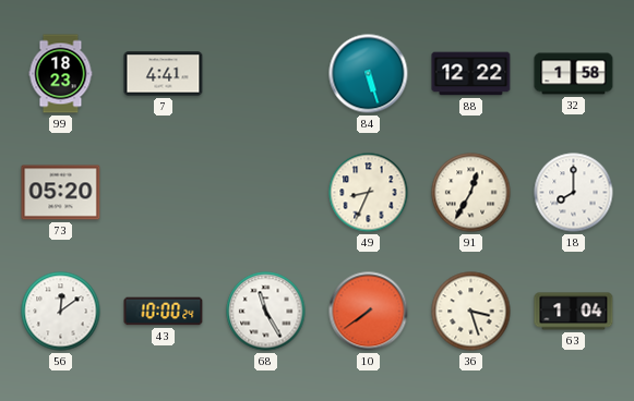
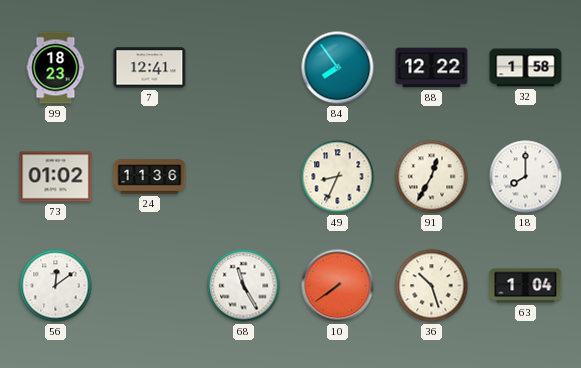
7: 4:41 -> 12:41
84: 5:27 -> 7:54
73: 05:20 -> 01:02
24: none -> 11:36
43: 10:00 -> none
36: 3:27 -> 10:27
